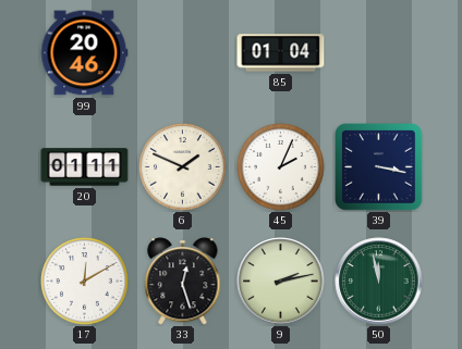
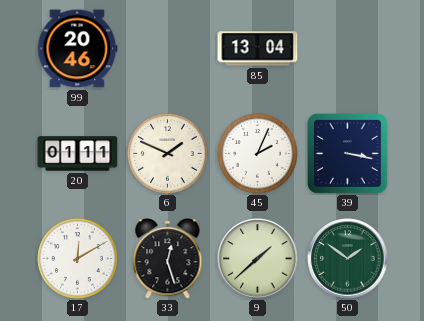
85: 01:04 -> 13:04
9: 2:13 -> 1:38
50: 11:58 -> 1:51
